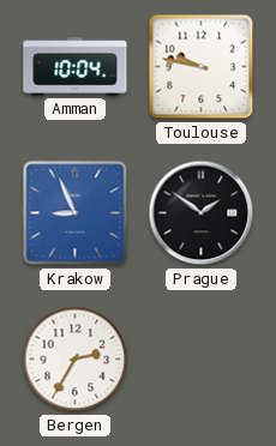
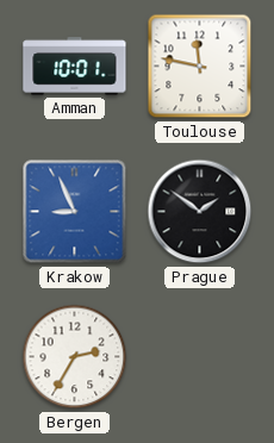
Amman: 10:04 -> 10:01
Toulouse: 9:47 -> 11:47
